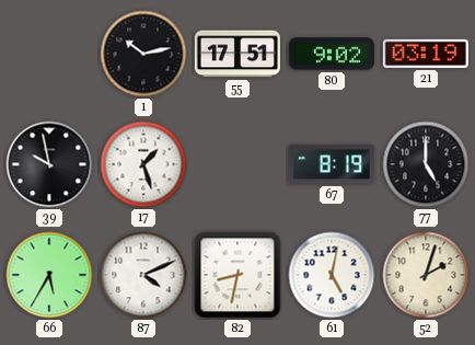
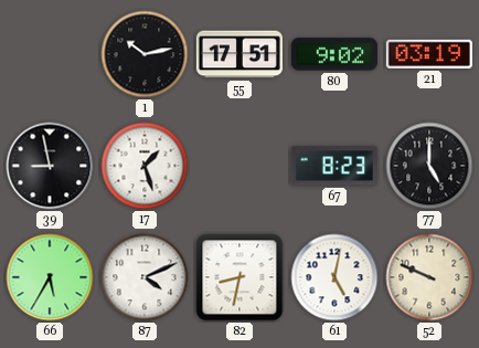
39: 9:58 -> 8:58
67: 8:19 -> 8:23
52: 2:03 -> 9:49
